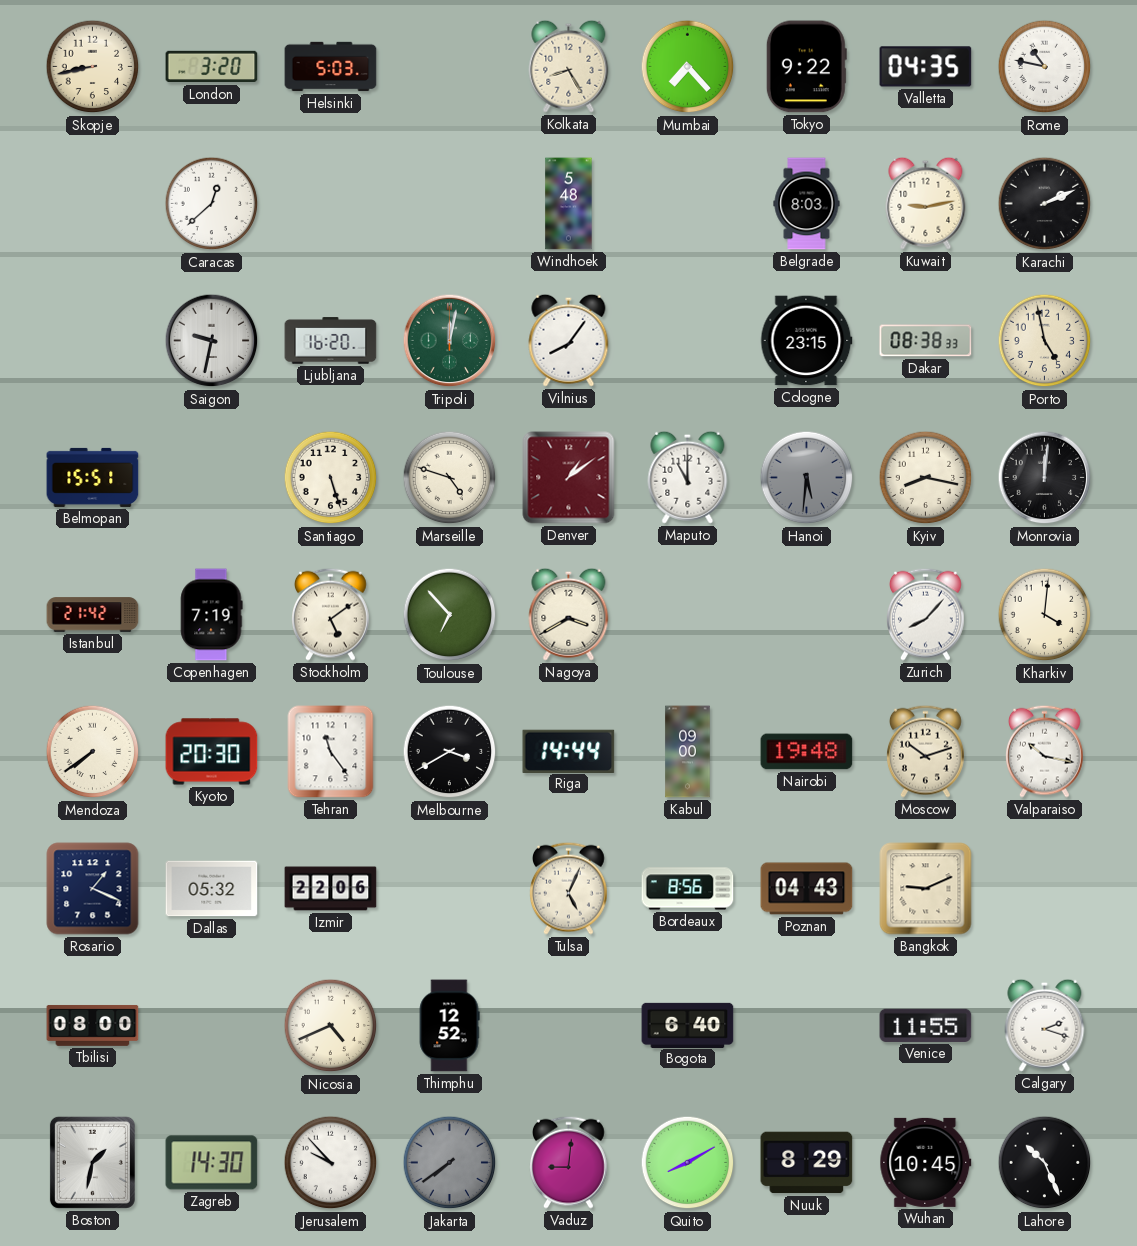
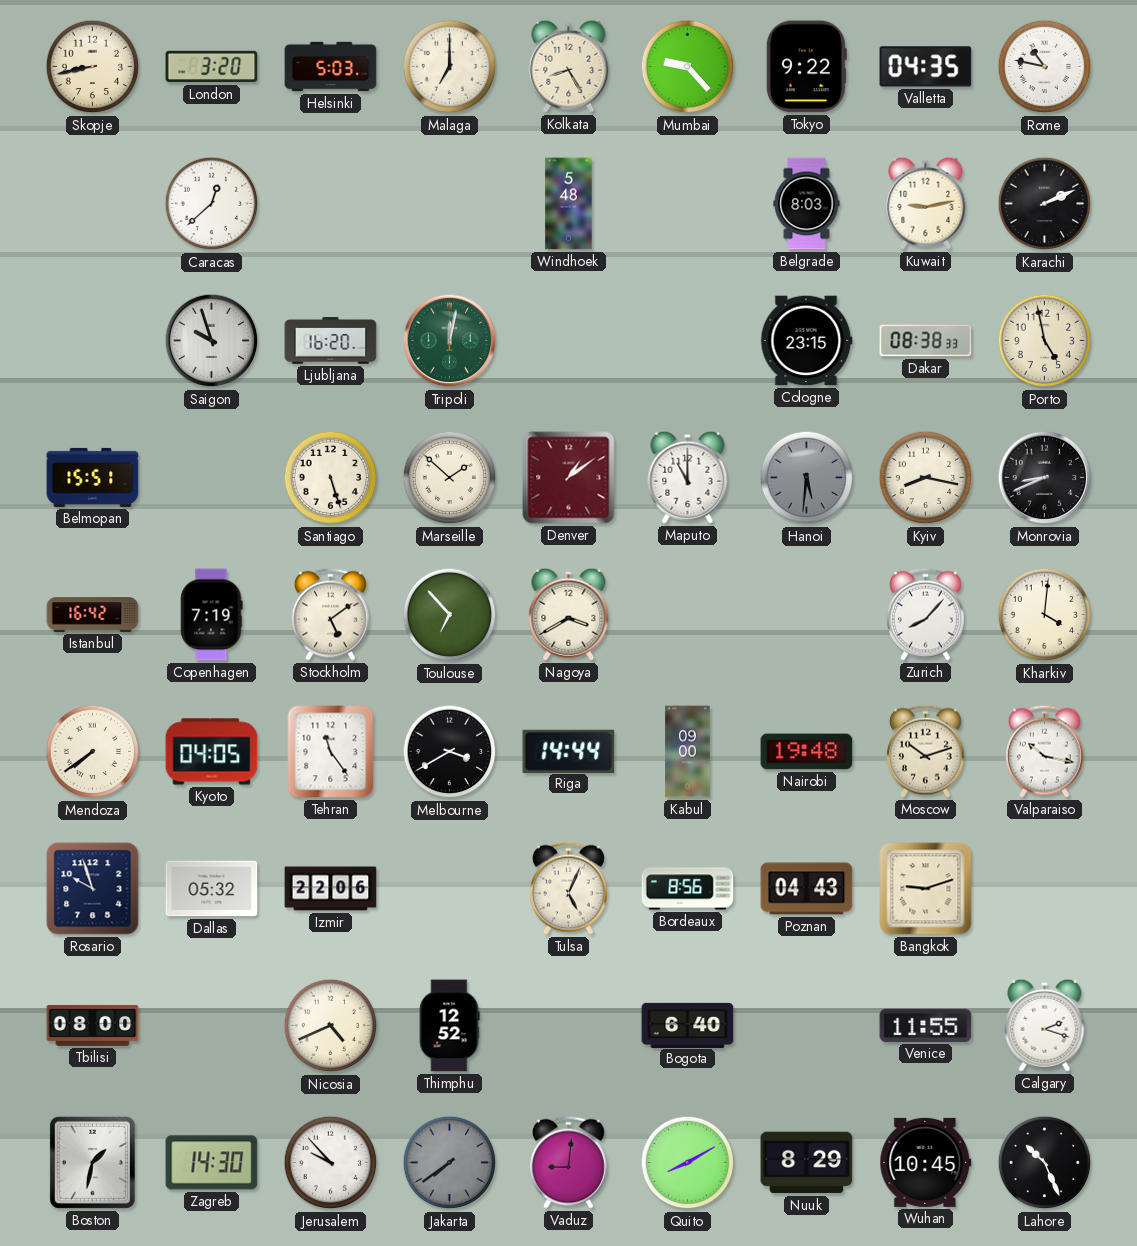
Malaga: none -> 7:00
Mumbai: 7:23 -> 9:23
Saigon: 9:32 -> 9:57
Vilnius: 8:06 -> none
Marseille: 4:48 -> 1:52
Monrovia: 12:01 -> 8:41
Istanbul: 21:42 -> 16:42
Kyoto: 20:30 -> 04:05
Rosario: 1:19 -> 9:57
Bangkok: 9:11 -> 9:12
